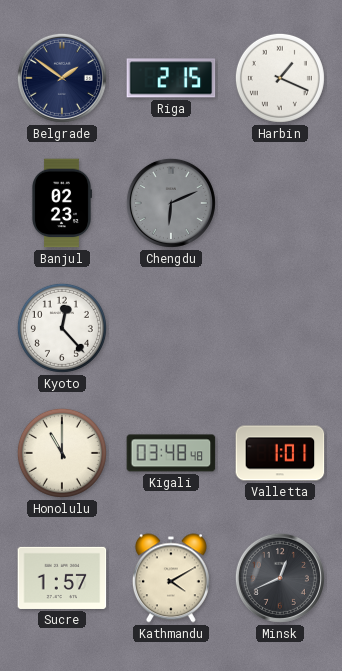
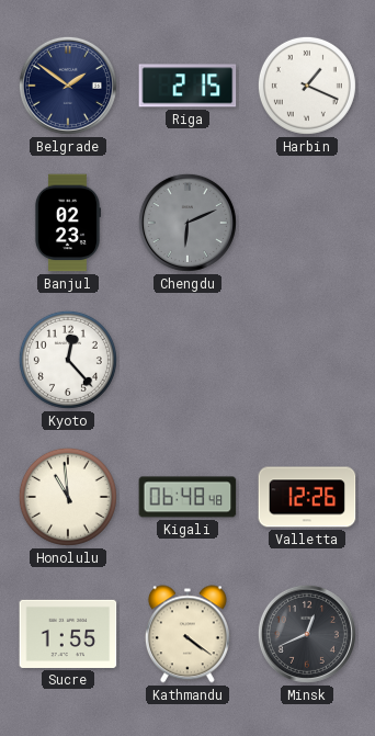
Honolulu: 11:00 -> 10:59
Kigali: 03:48 -> 06:48
Valletta: 1:01 -> 12:26
Sucre: 1:57 -> 1:55
Kathmandu: 4:10 -> 4:21
